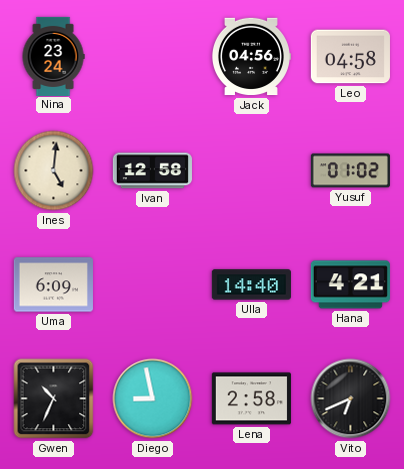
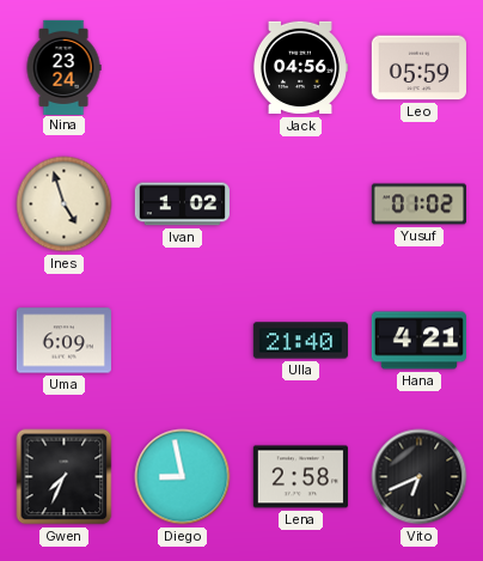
Leo: 04:58 -> 05:59
Ines: 5:01 -> 4:57
Ivan: 12:58 -> 1:02
Ulla: 14:40 -> 21:40
Gwen: 10:34 -> 7:34
